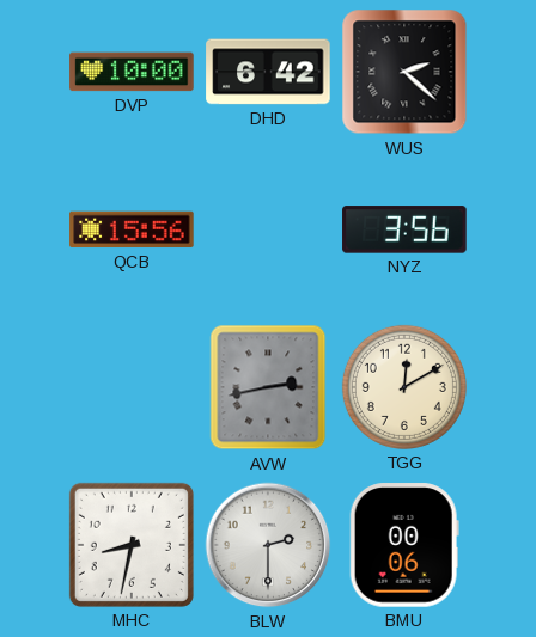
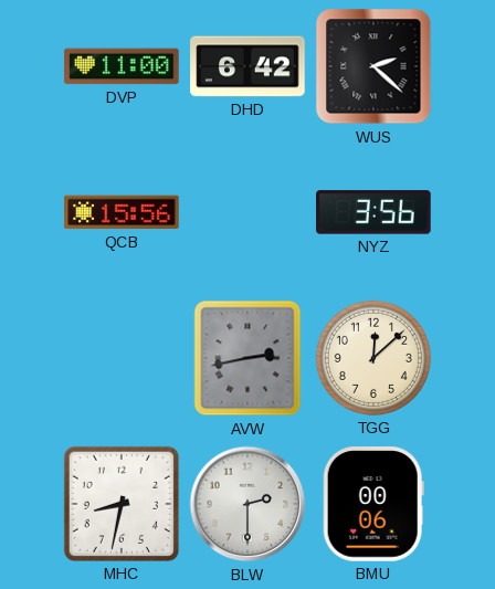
DVP: 10:00 -> 11:00
TGG: 12:10 -> 12:08
